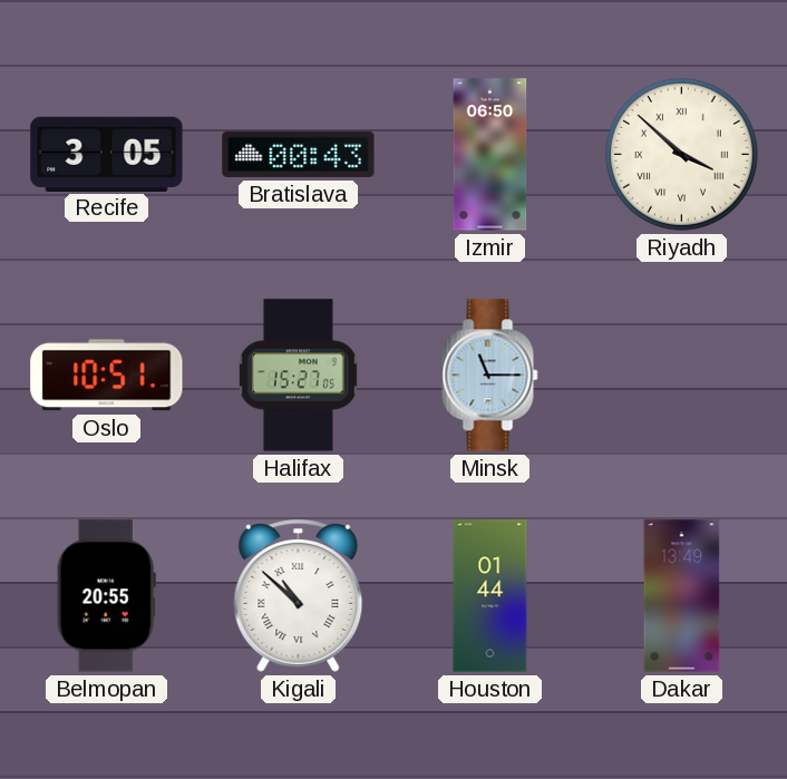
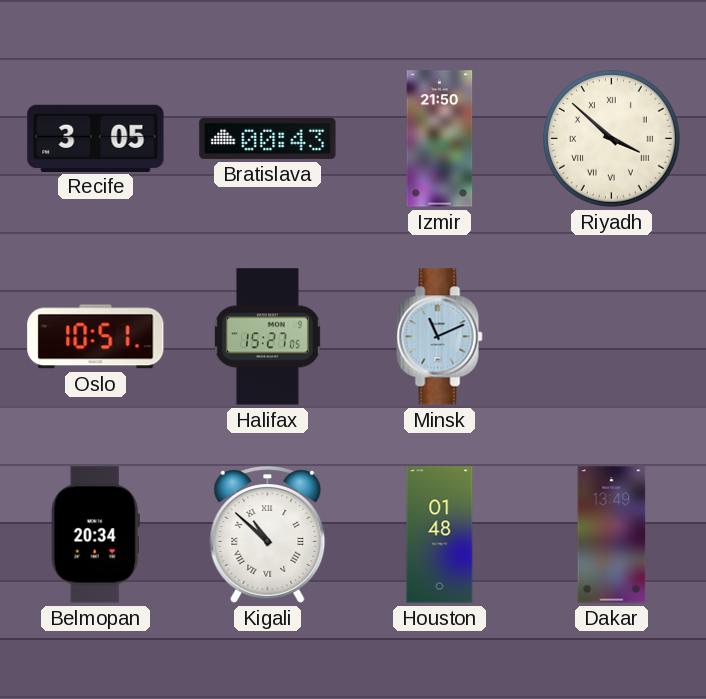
Izmir: 06:50 -> 21:50
Minsk: 11:15 -> 11:11
Belmopan: 20:55 -> 20:34
Houston: 01:44 -> 01:48
